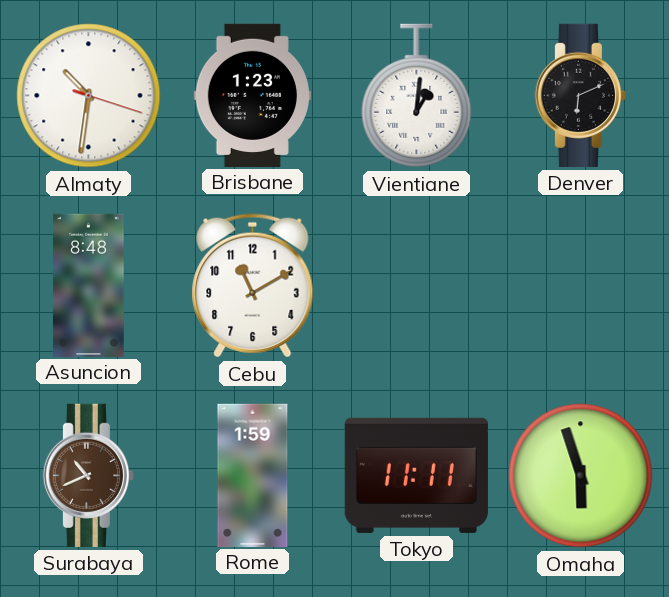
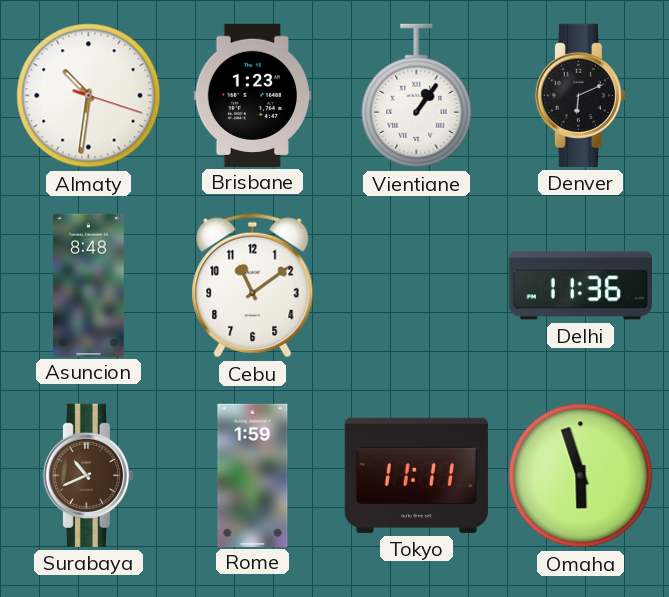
Vientiane: 1:01 -> 1:06
Cebu: 11:10 -> 11:09
Delhi: none -> 11:36
